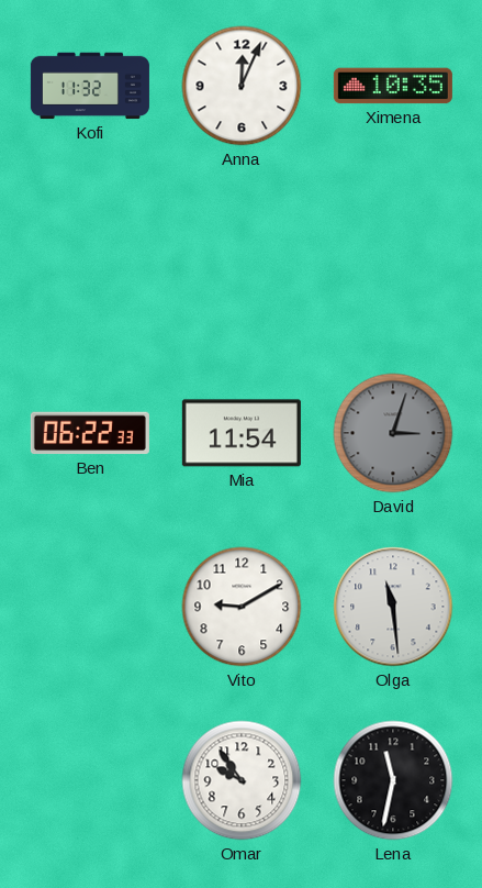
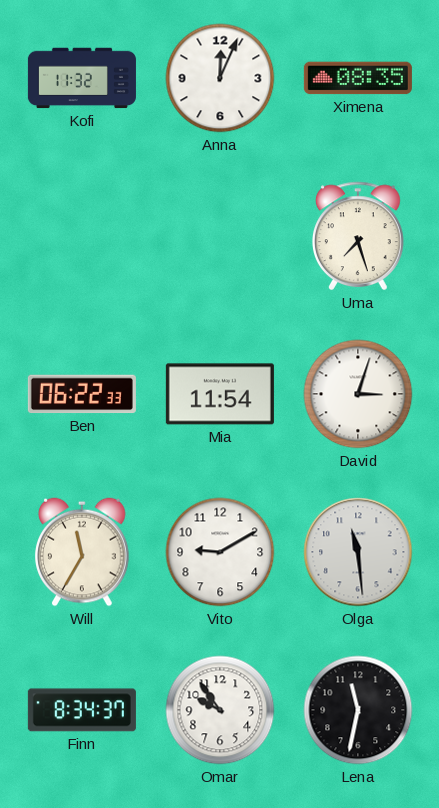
Ximena: 10:35 -> 08:35
Uma: none -> 7:27
David dial: grey -> white
Will: none -> 11:35
Finn: none -> 8:34
